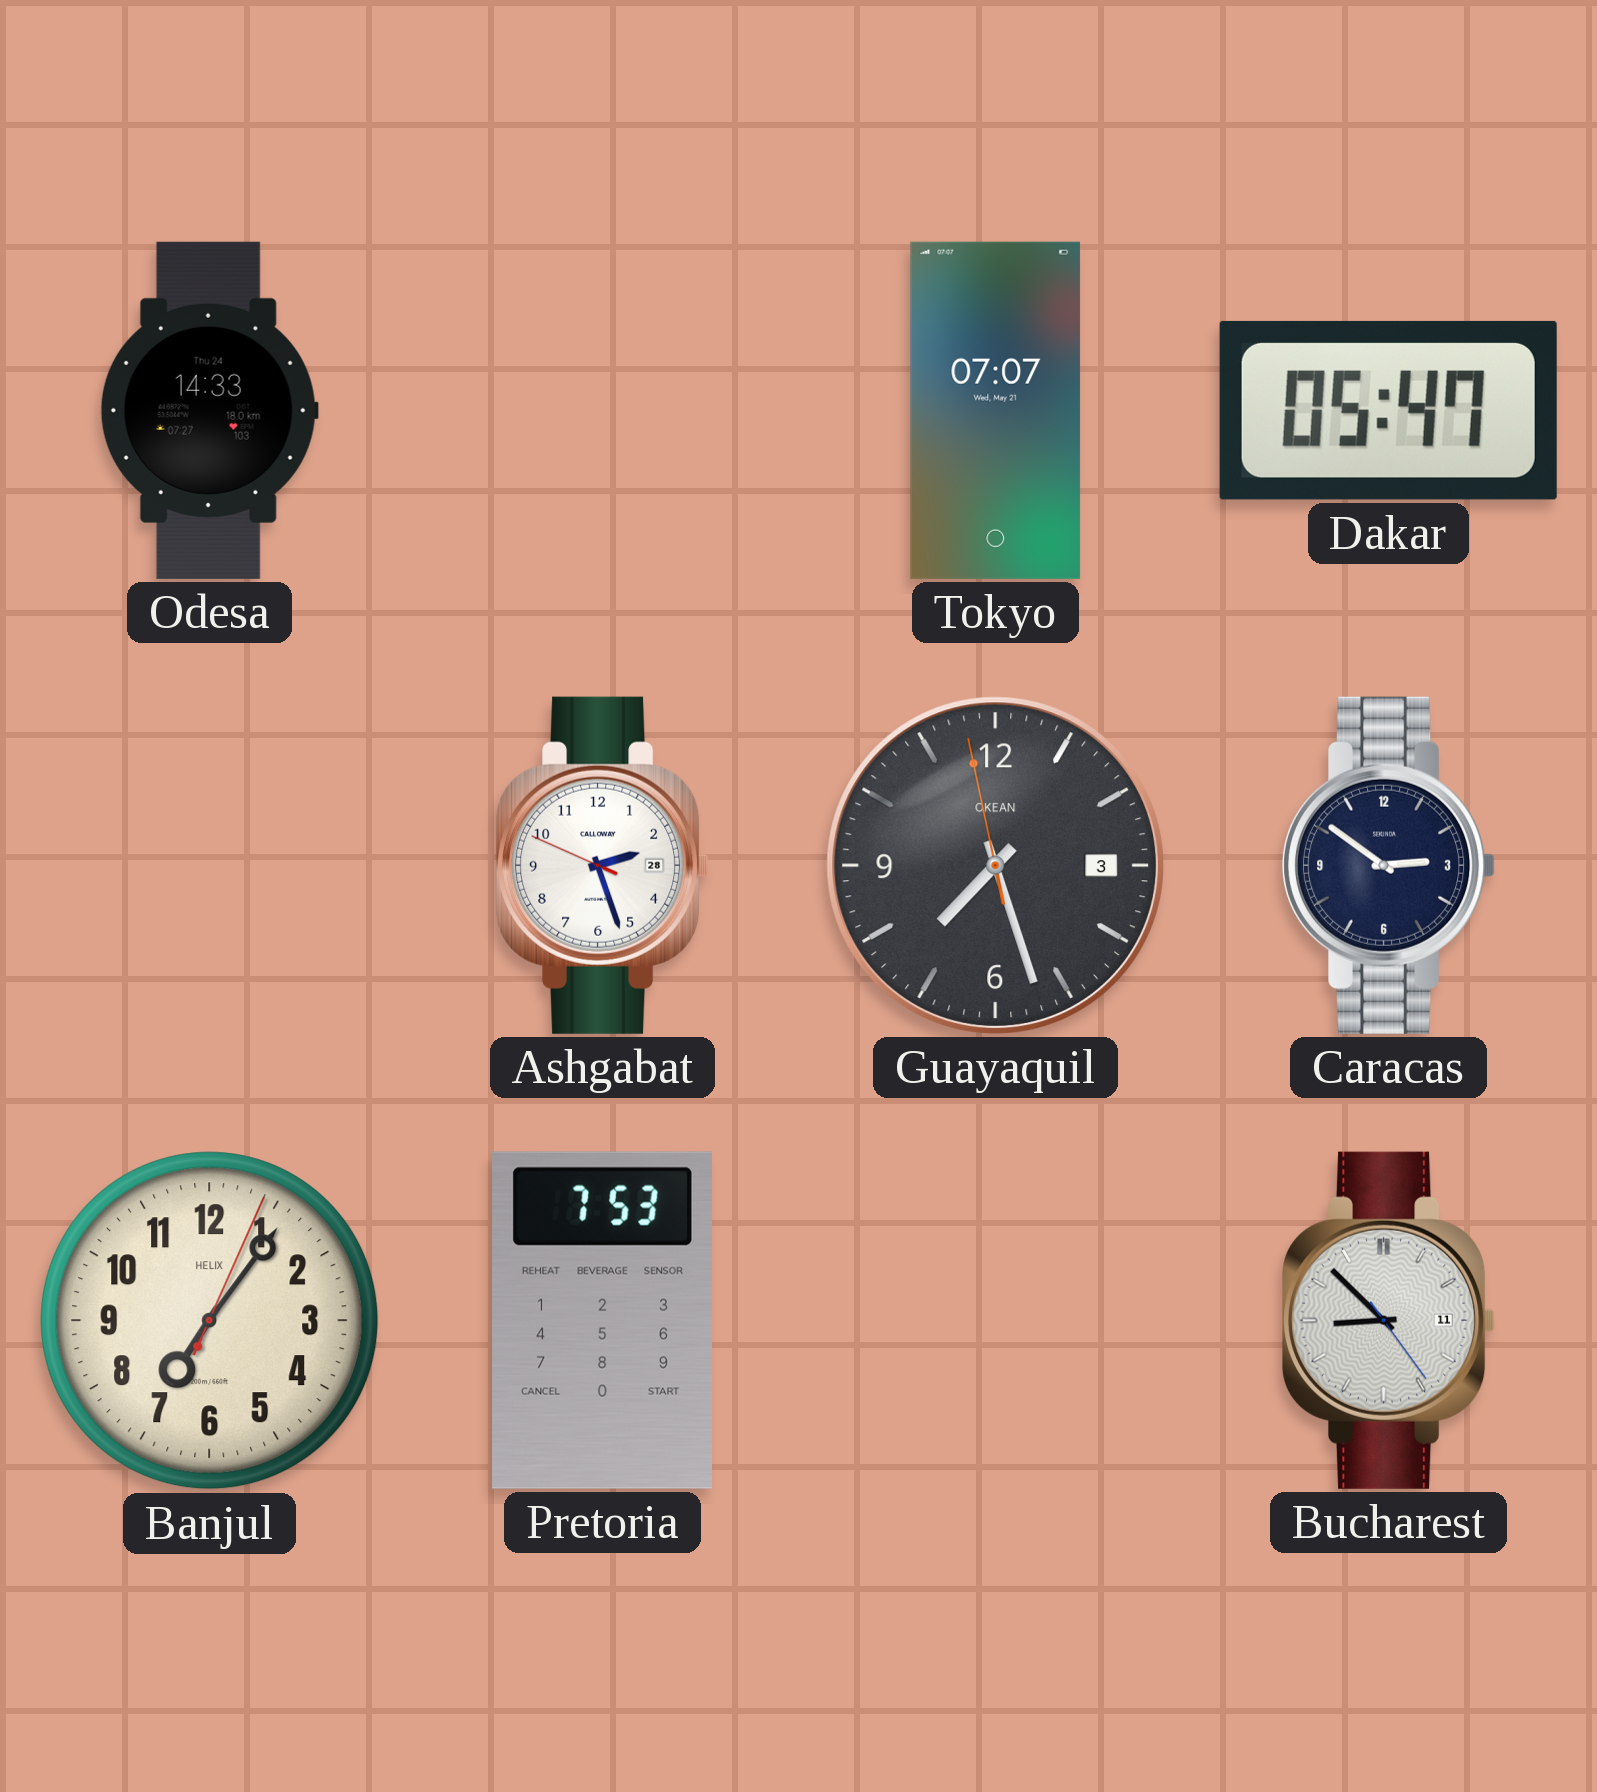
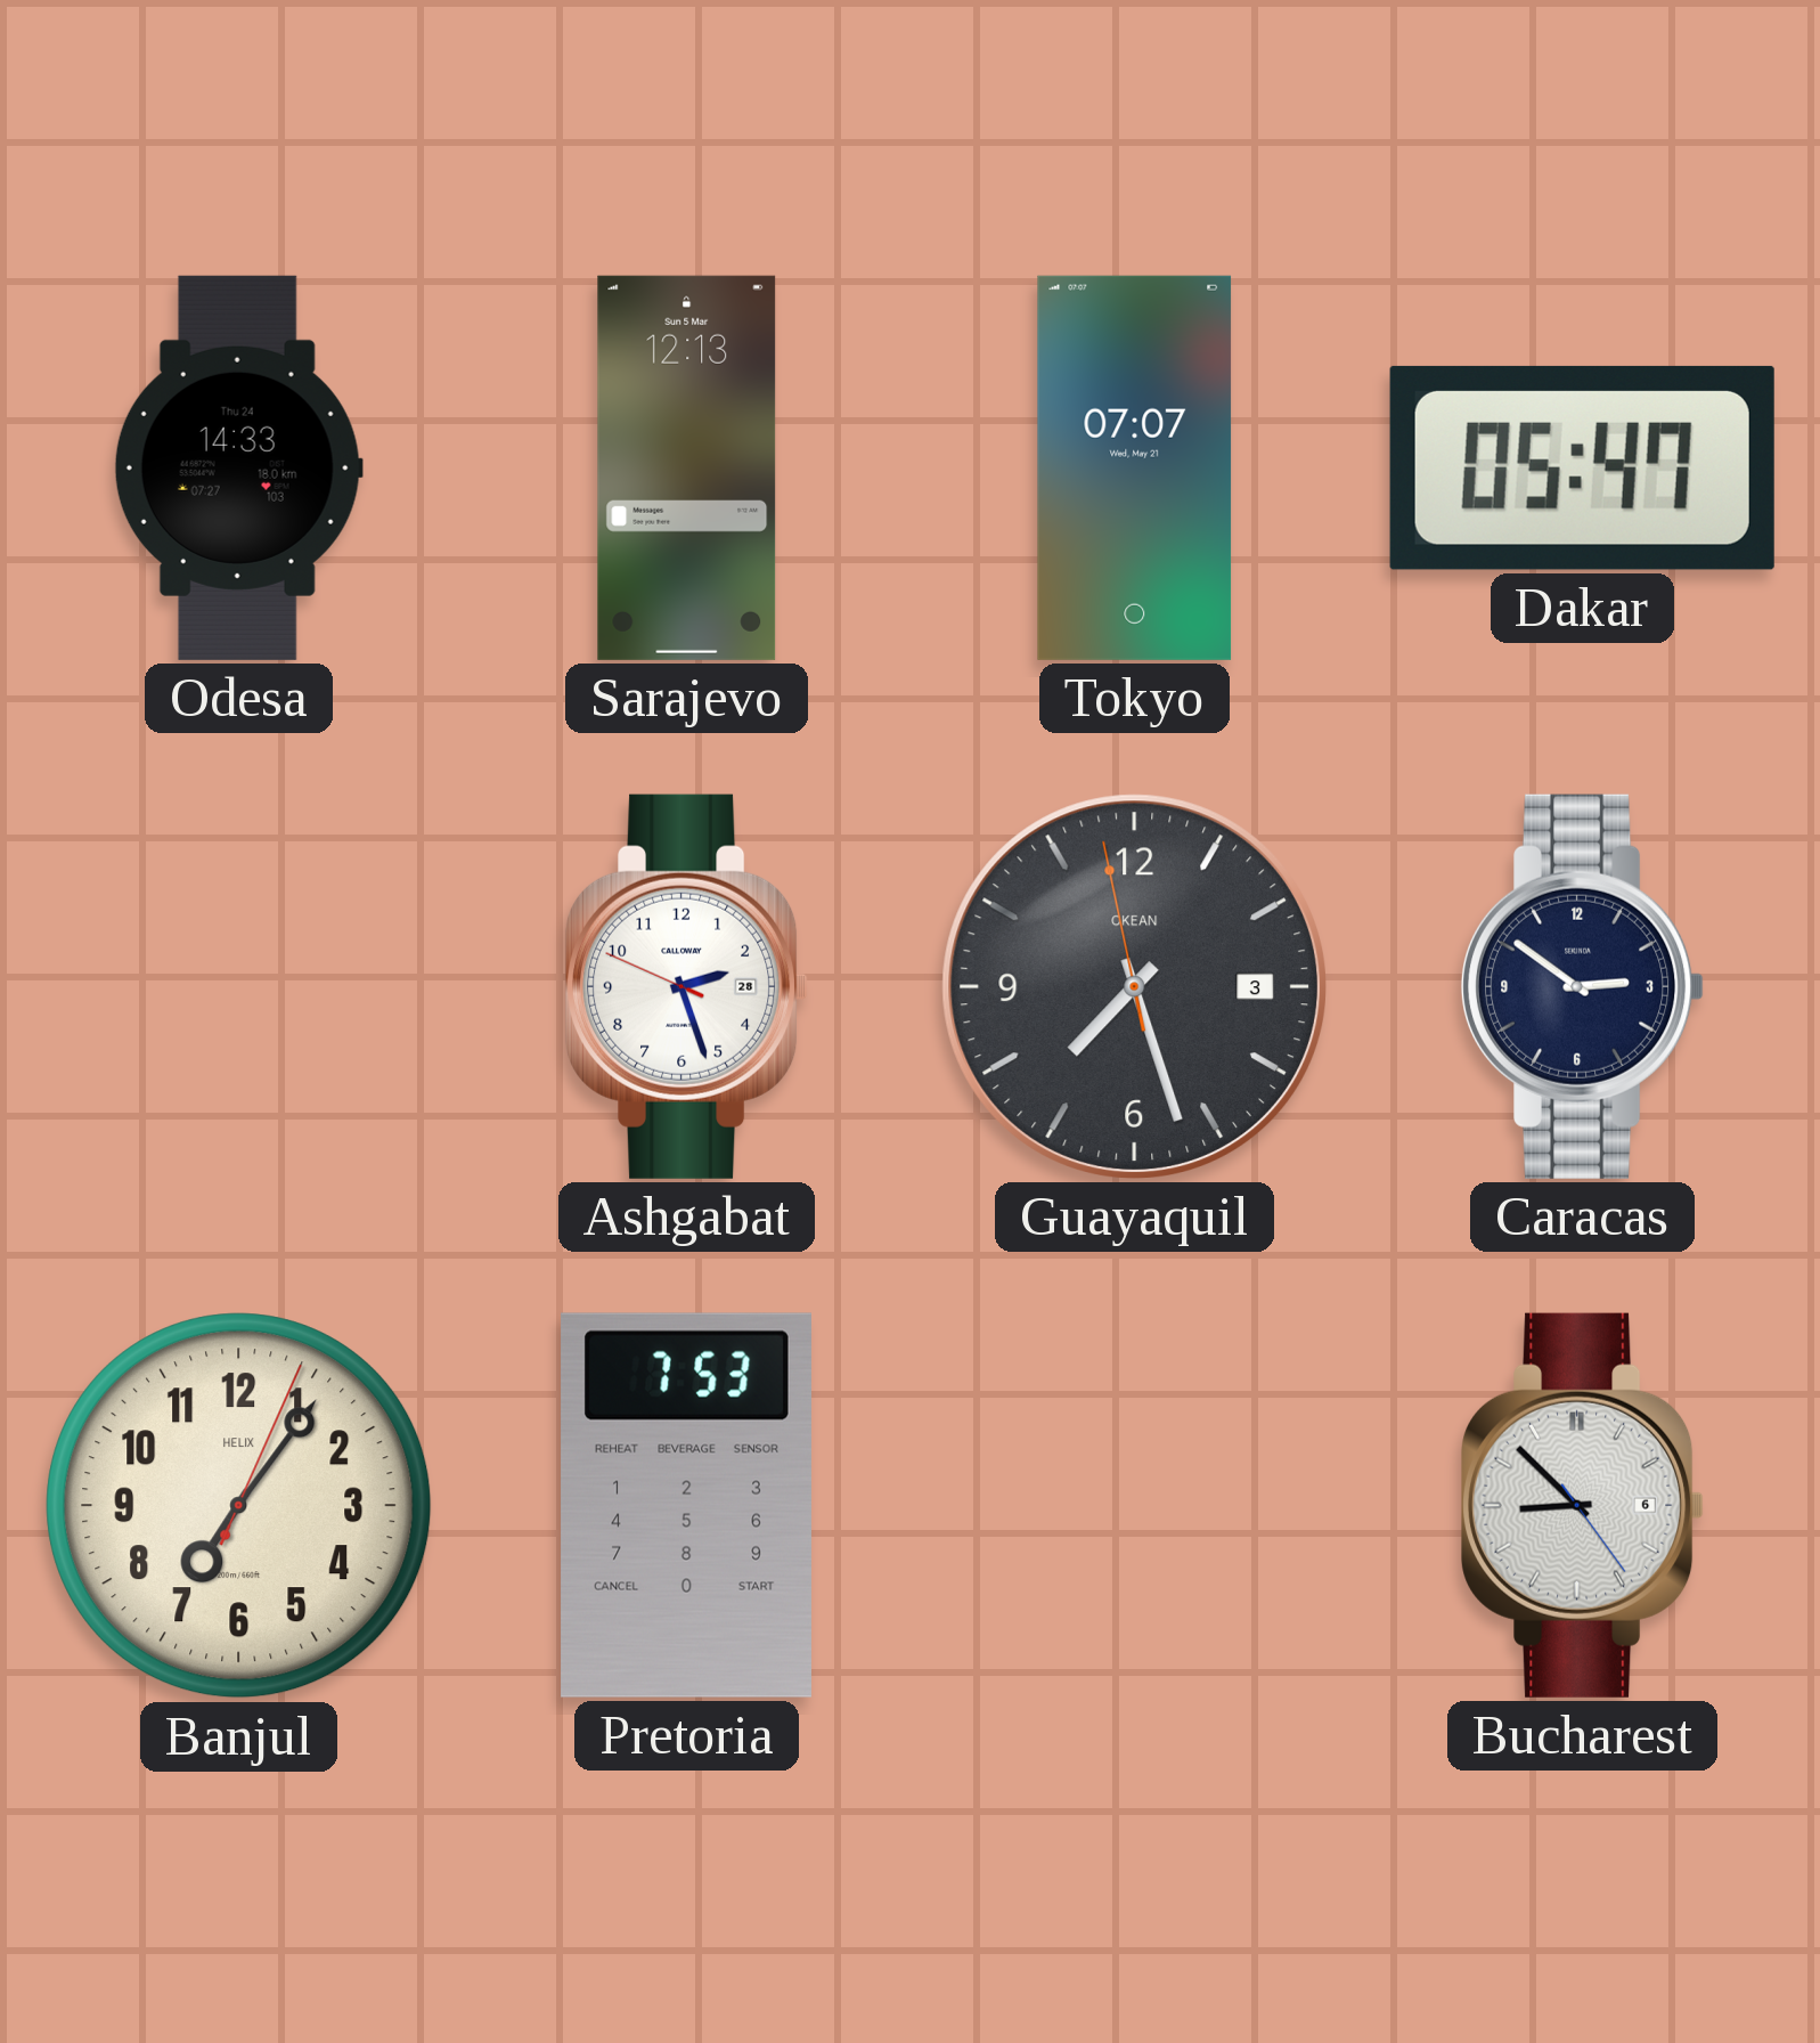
Sarajevo: none -> 12:13
Bucharest date: 11 -> 6
